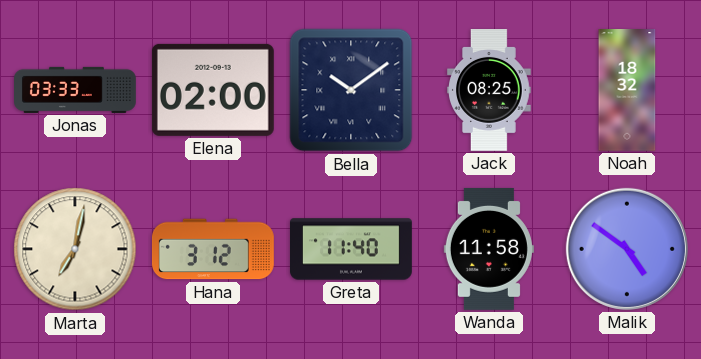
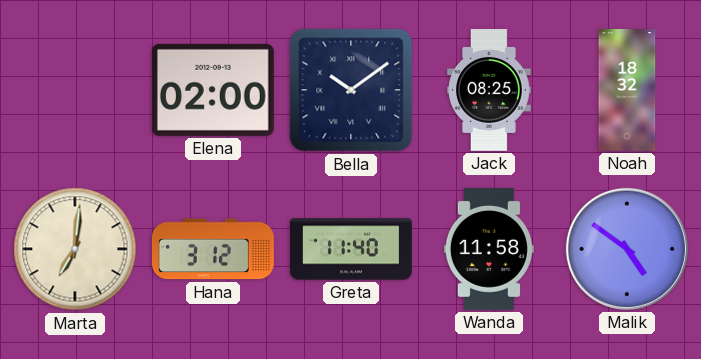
Jonas: 03:33 -> none
Marta: 7:02 -> 7:01
